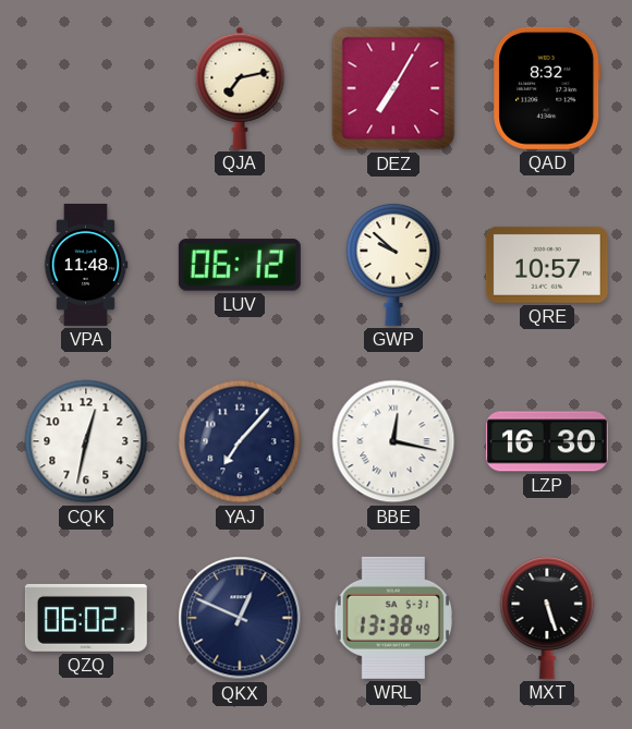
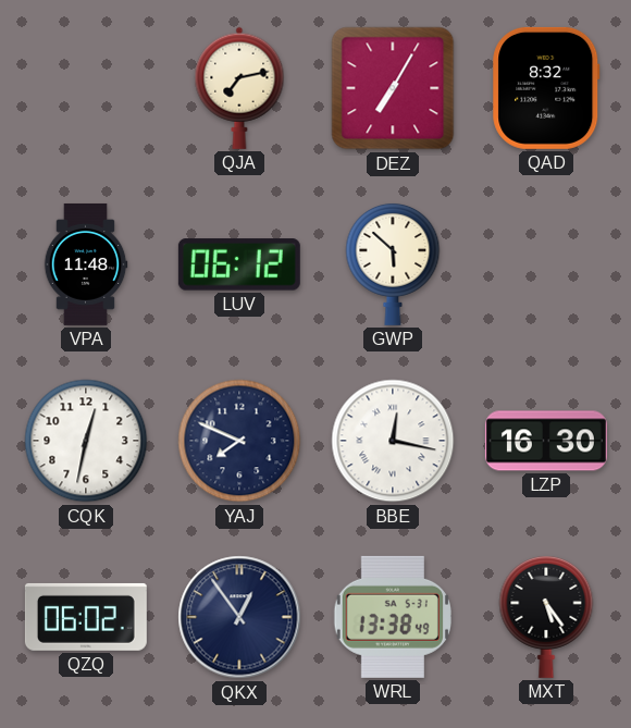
GWP: 9:52 -> 5:52
QRE: 10:57 -> none
YAJ: 7:07 -> 7:49
QKX: 12:49 -> 12:54
MXT: 5:27 -> 5:24
